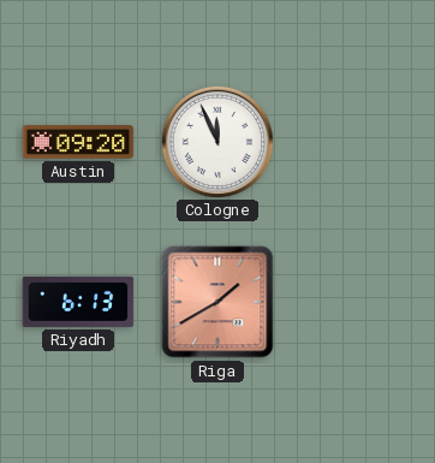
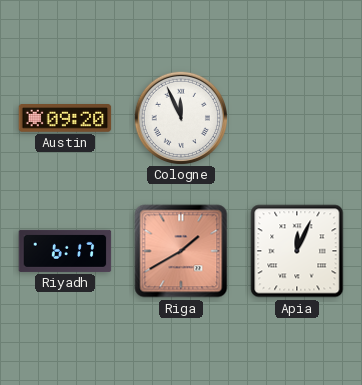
Riyadh: 6:13 -> 6:17
Apia: none -> 12:04
